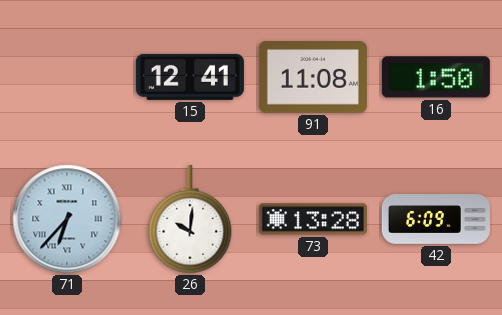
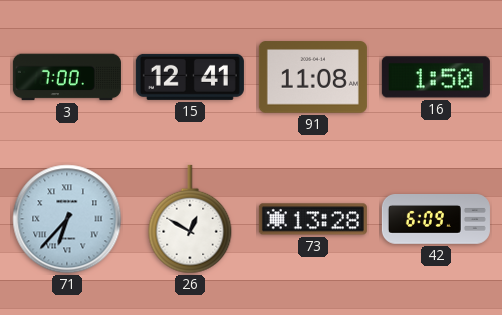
3: none -> 7:00
26: 10:01 -> 12:50
